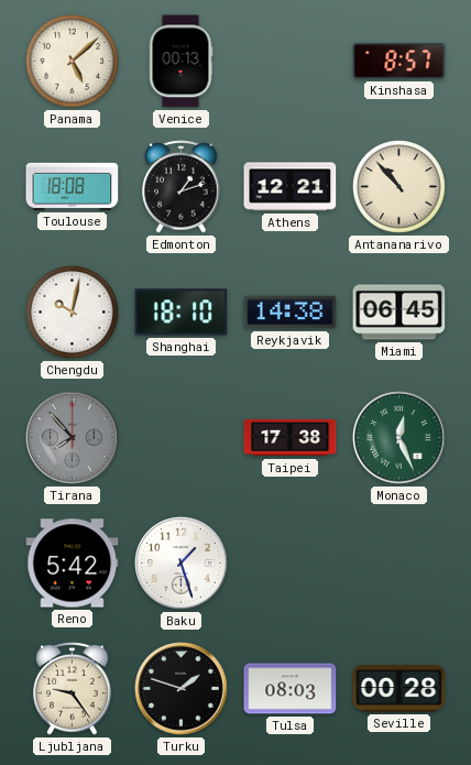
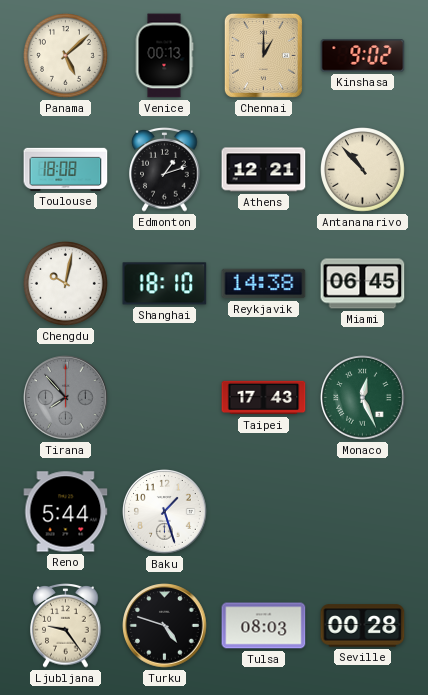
Chennai: none -> 1:00
Kinshasa: 8:57 -> 9:02
Taipei: 17:38 -> 17:43
Reno: 5:42 -> 5:44
Turku: 1:48 -> 4:48
